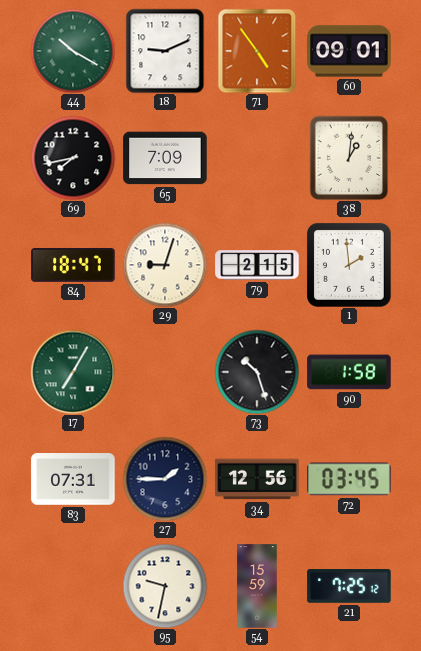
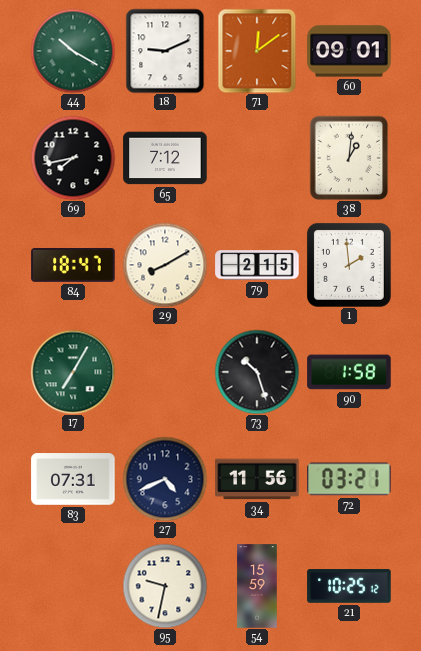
71: 4:54 -> 12:09
65: 7:09 -> 7:12
29: 9:03 -> 8:10
27: 1:45 -> 4:41
34: 12:56 -> 11:56
72: 03:45 -> 03:21
21: 7:25 -> 10:25
